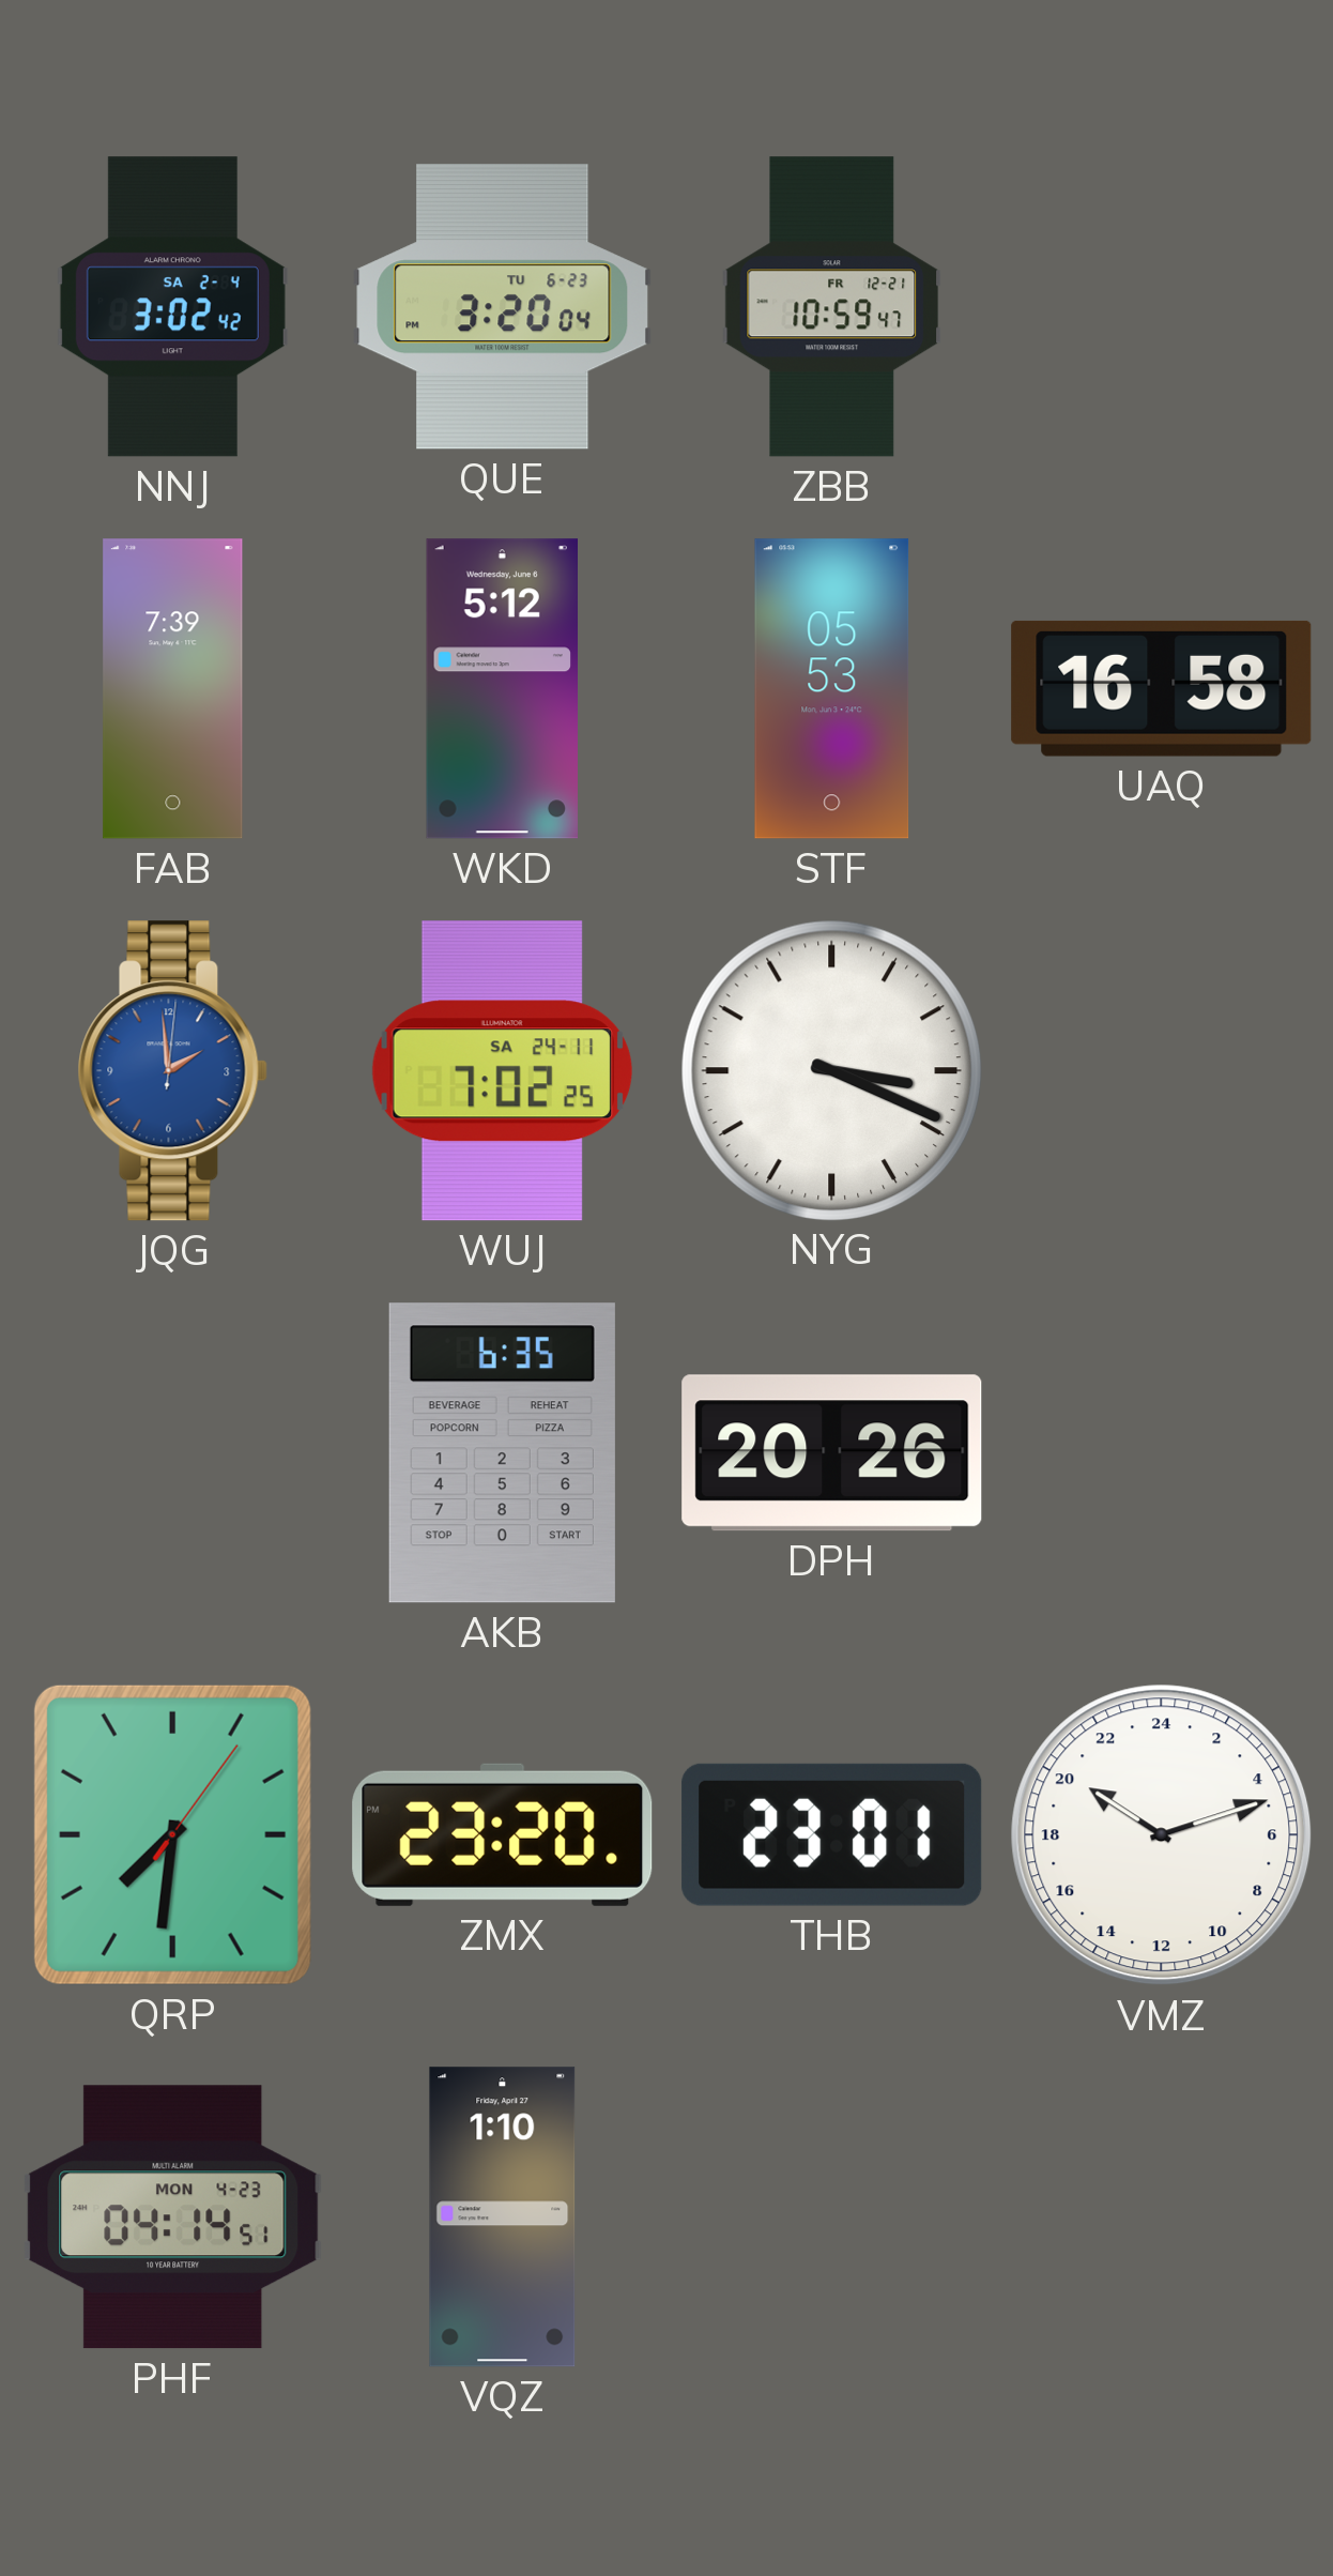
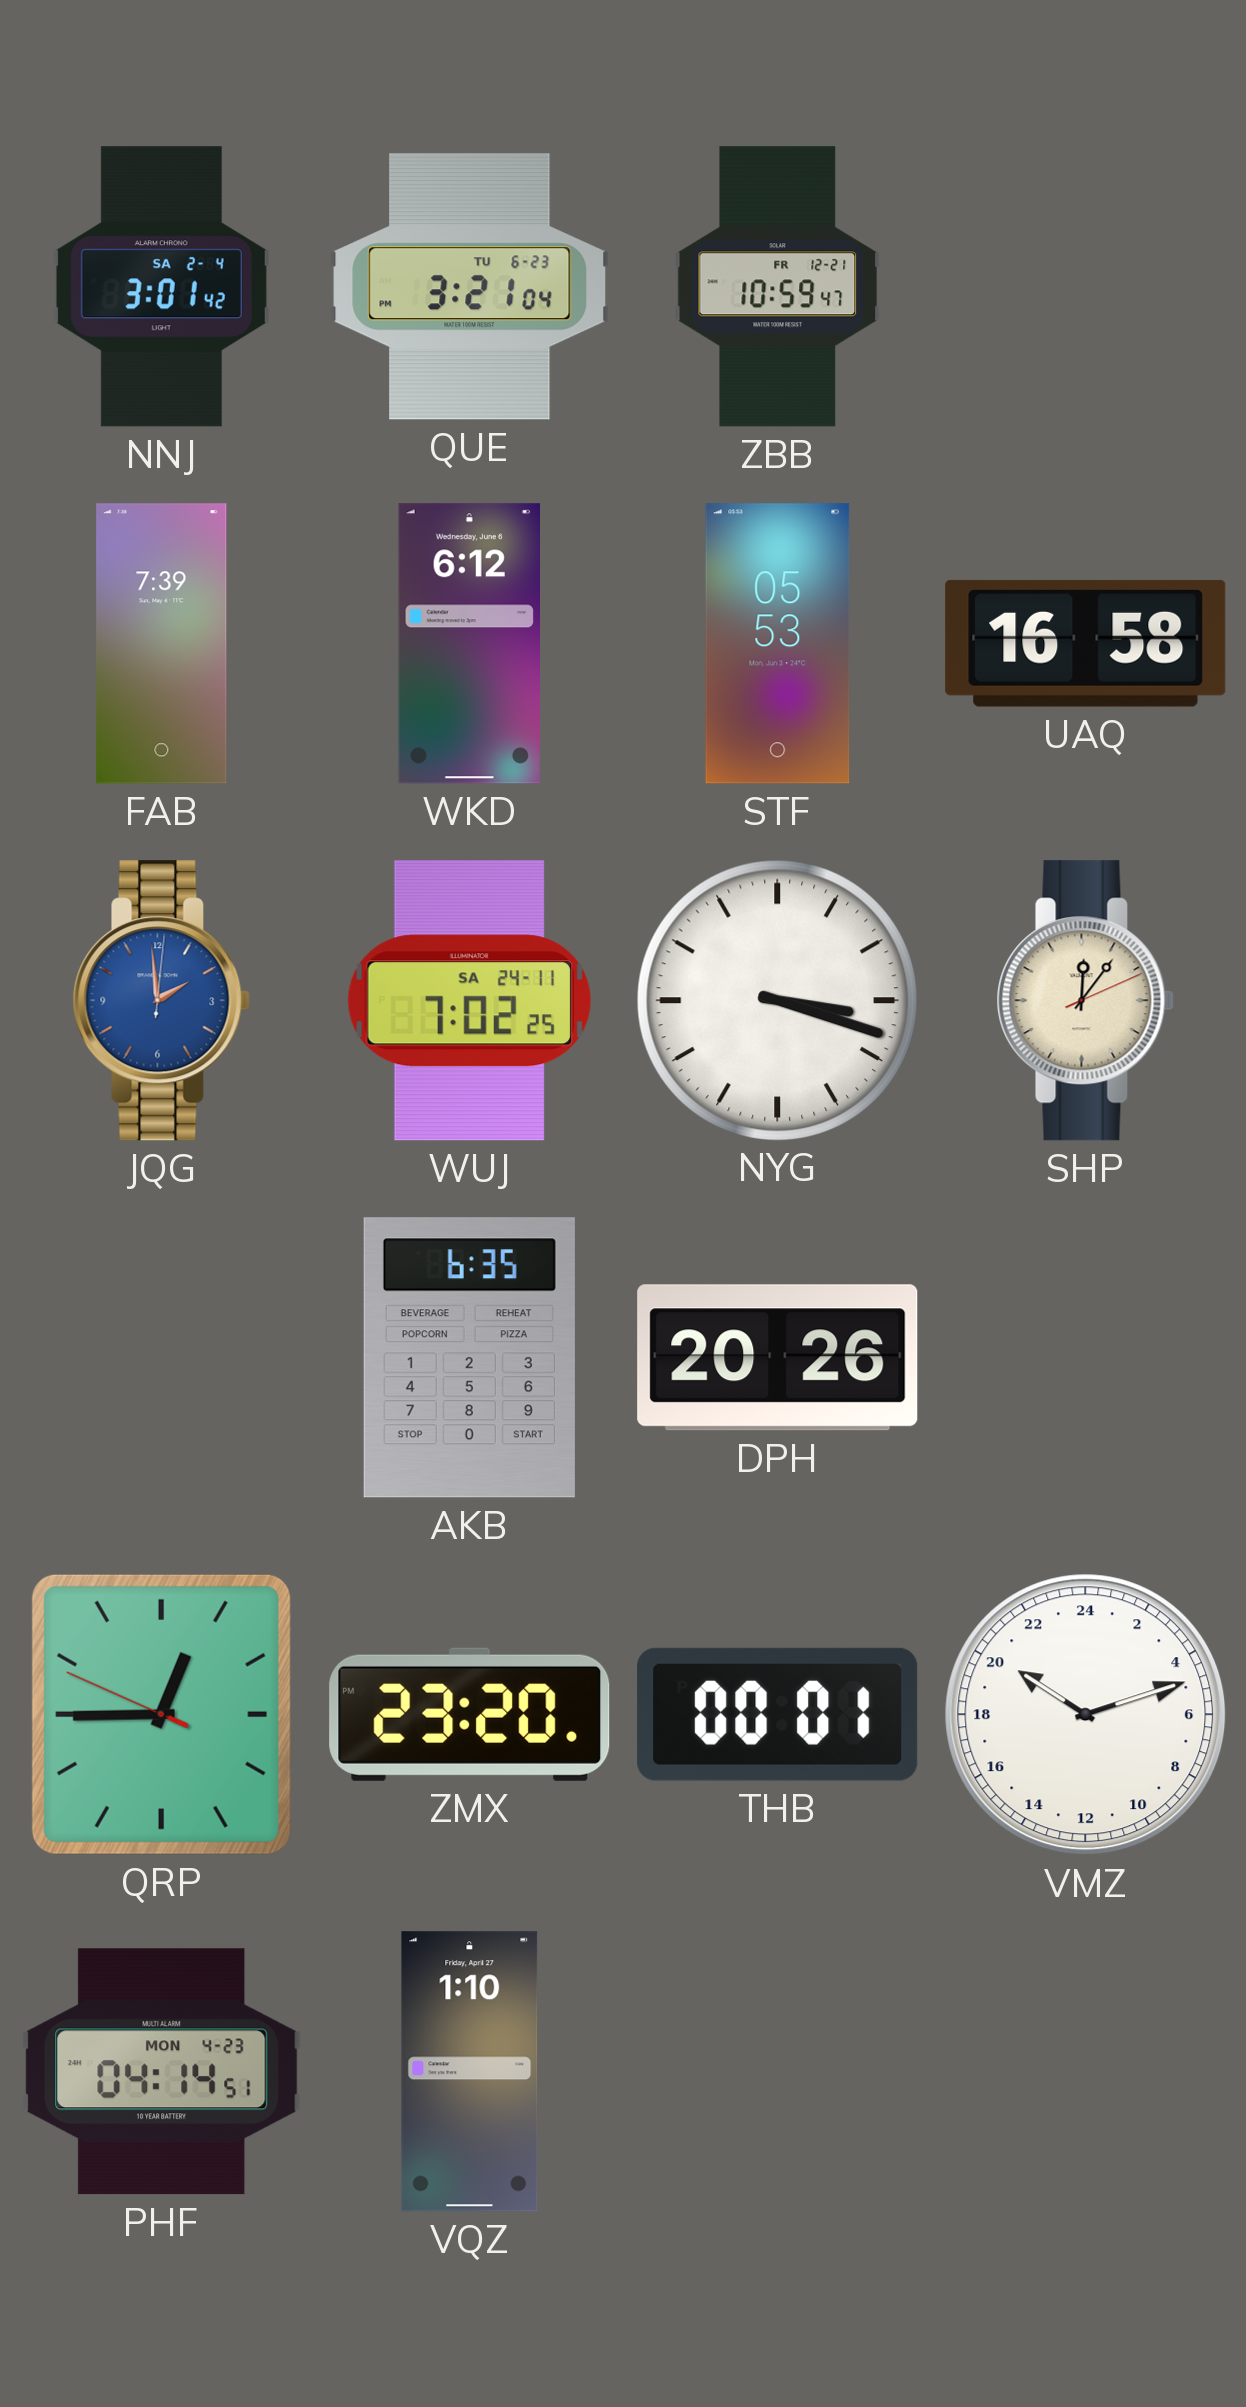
NNJ: 3:02 -> 3:01
QUE: 3:20 -> 3:21
WKD: 5:12 -> 6:12
NYG: 3:19 -> 3:18
SHP: none -> 12:06
QRP: 7:31 -> 12:44
THB: 23:01 -> 00:01
